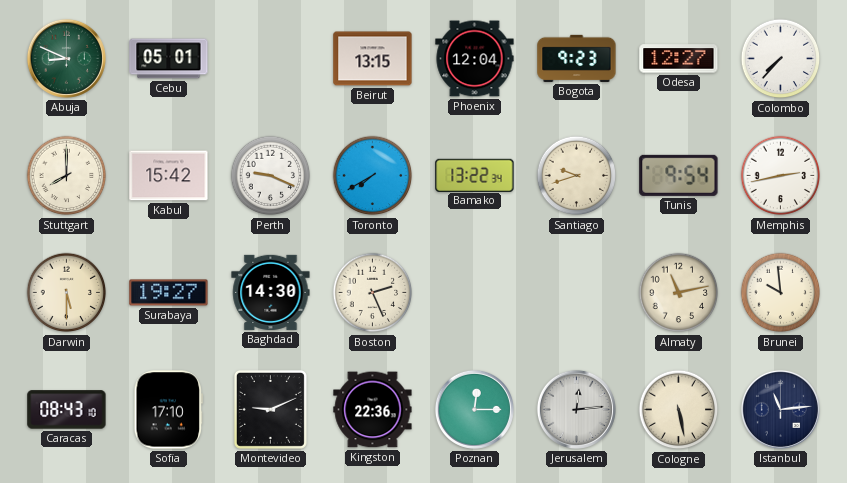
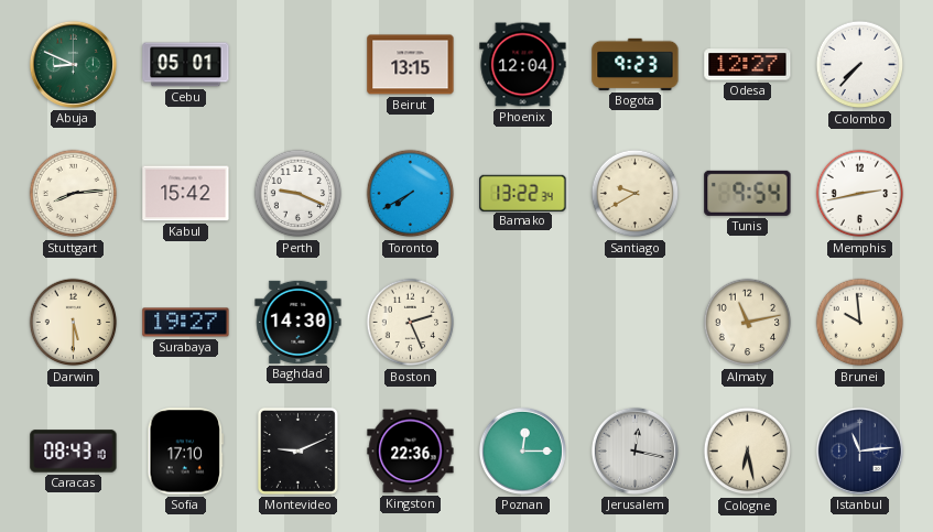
Stuttgart: 8:00 -> 8:14
Santiago: 9:42 -> 9:40
Jerusalem: 12:14 -> 12:17
Cologne: 5:28 -> 6:28
